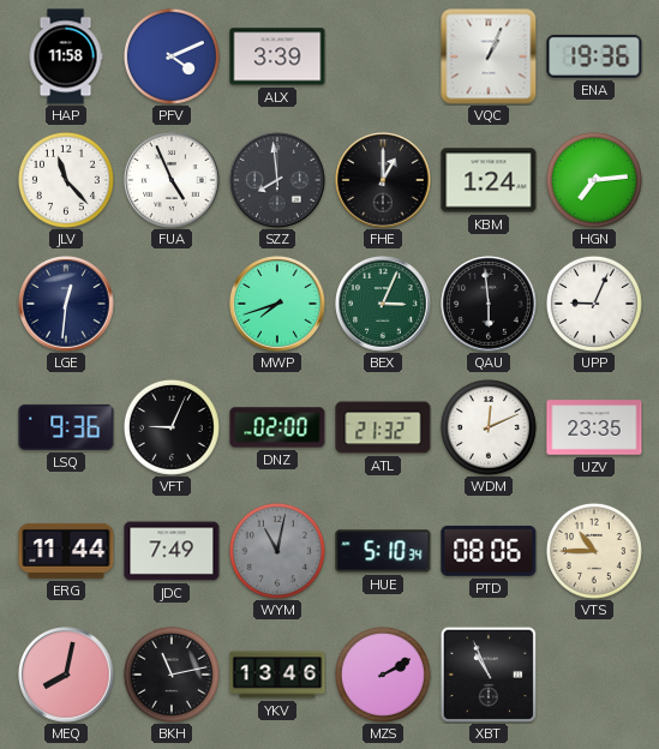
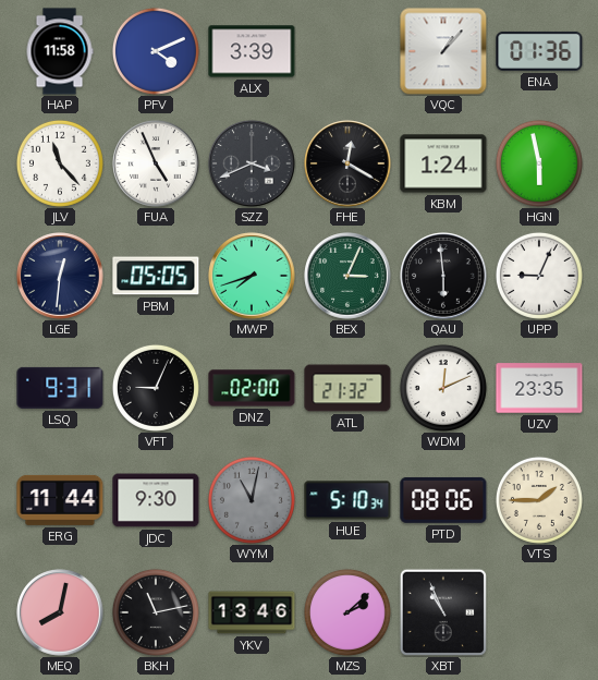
VQC: 1:04 -> 1:07
ENA: 19:36 -> 01:36
SZZ: 7:59 -> 3:41
FHE: 1:00 -> 12:20
HGN: 7:14 -> 5:58
PBM: none -> 05:05
LSQ: 9:36 -> 9:31
JDC: 7:49 -> 9:30
VTS: 10:45 -> 1:45
MZS: 2:10 -> 2:08
